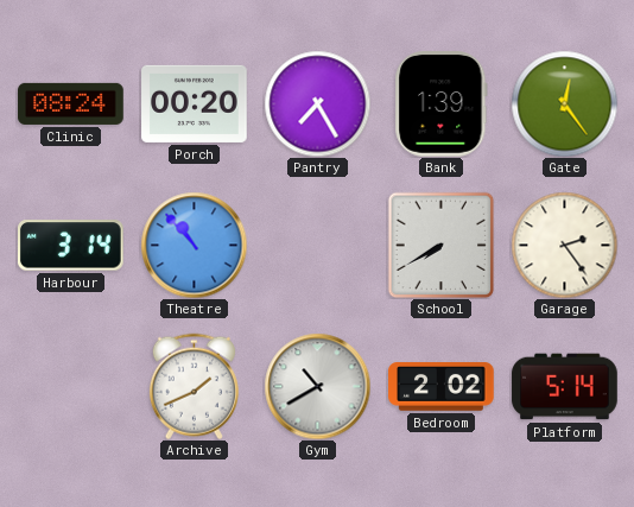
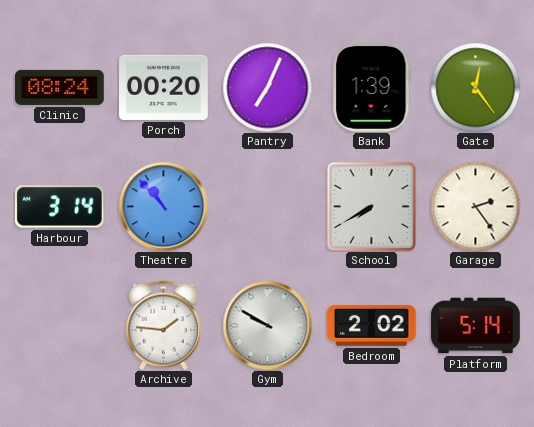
Pantry: 7:25 -> 7:04
Archive: 1:41 -> 1:46
Gym: 10:40 -> 9:50
